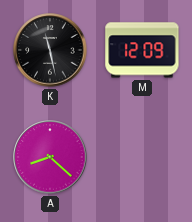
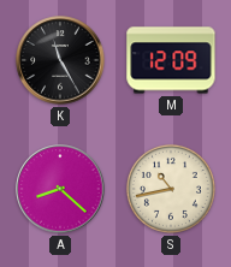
K: 11:28 -> 11:25
S: none -> 10:43
